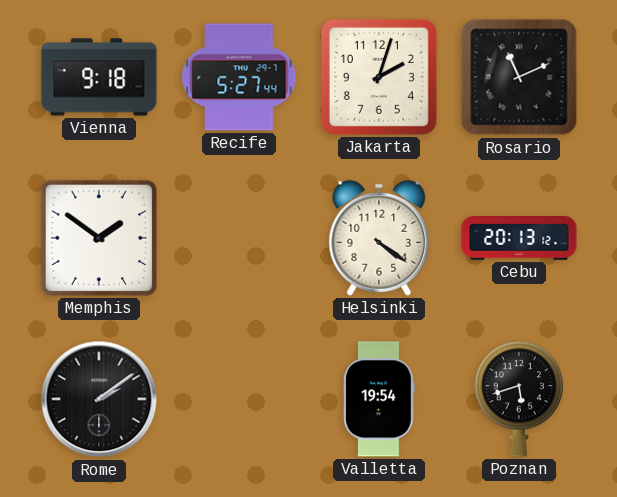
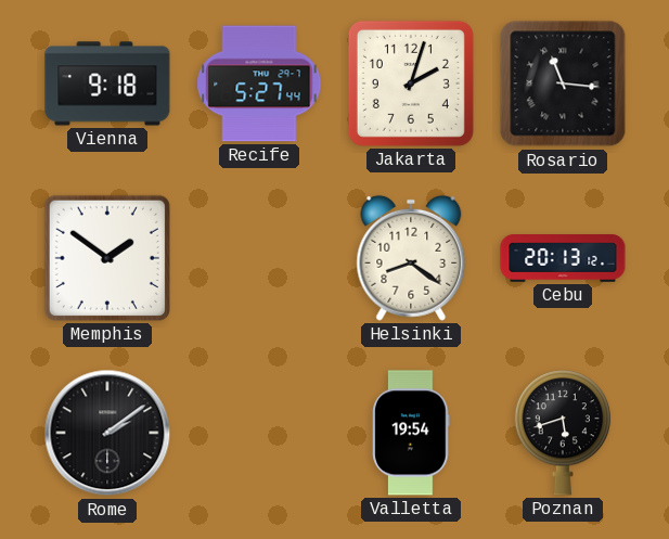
Rosario: 11:11 -> 11:16
Helsinki: 4:21 -> 8:21
